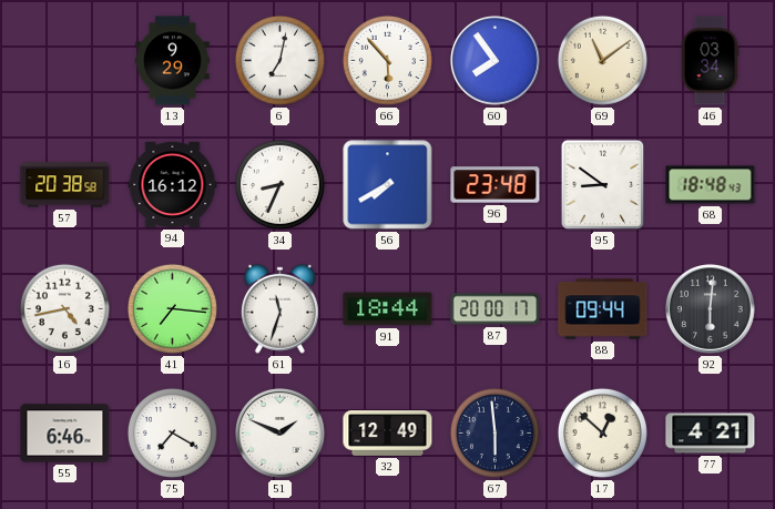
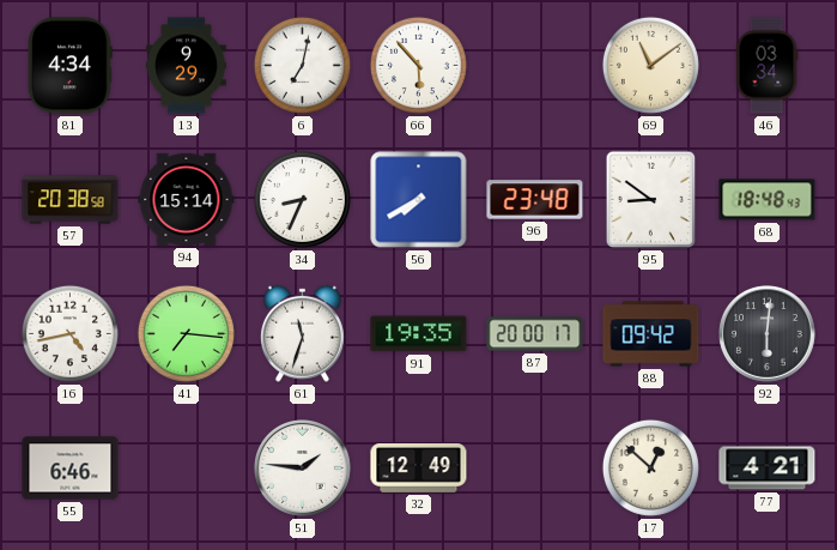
81: none -> 4:34
60: 7:54 -> none
94: 16:12 -> 15:14
91: 18:44 -> 19:35
88: 09:44 -> 09:42
75: 7:20 -> none
51: 1:49 -> 1:46
67: 5:59 -> none
